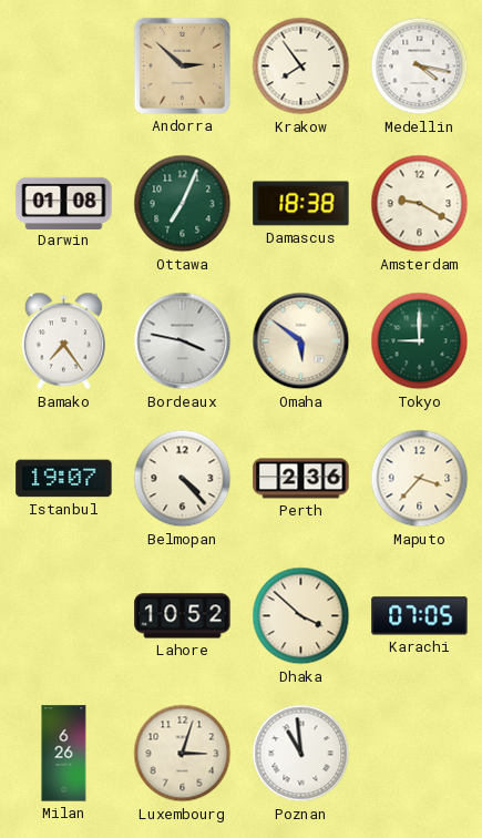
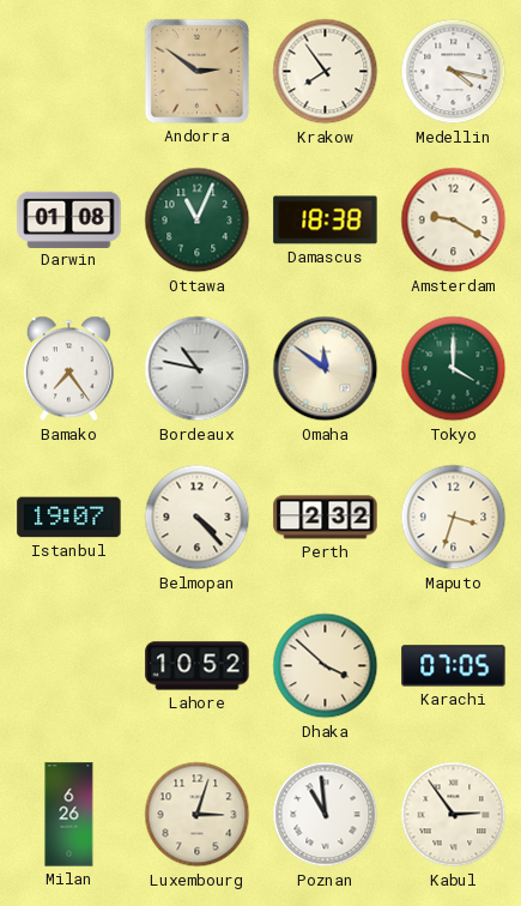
Andorra: 2:52 -> 2:51
Ottawa: 7:04 -> 11:04
Bordeaux: 3:47 -> 10:47
Omaha: 5:51 -> 11:51
Tokyo: 9:00 -> 4:00
Perth: 2:36 -> 2:32
Maputo: 3:37 -> 3:33
Kabul: none -> 2:54
